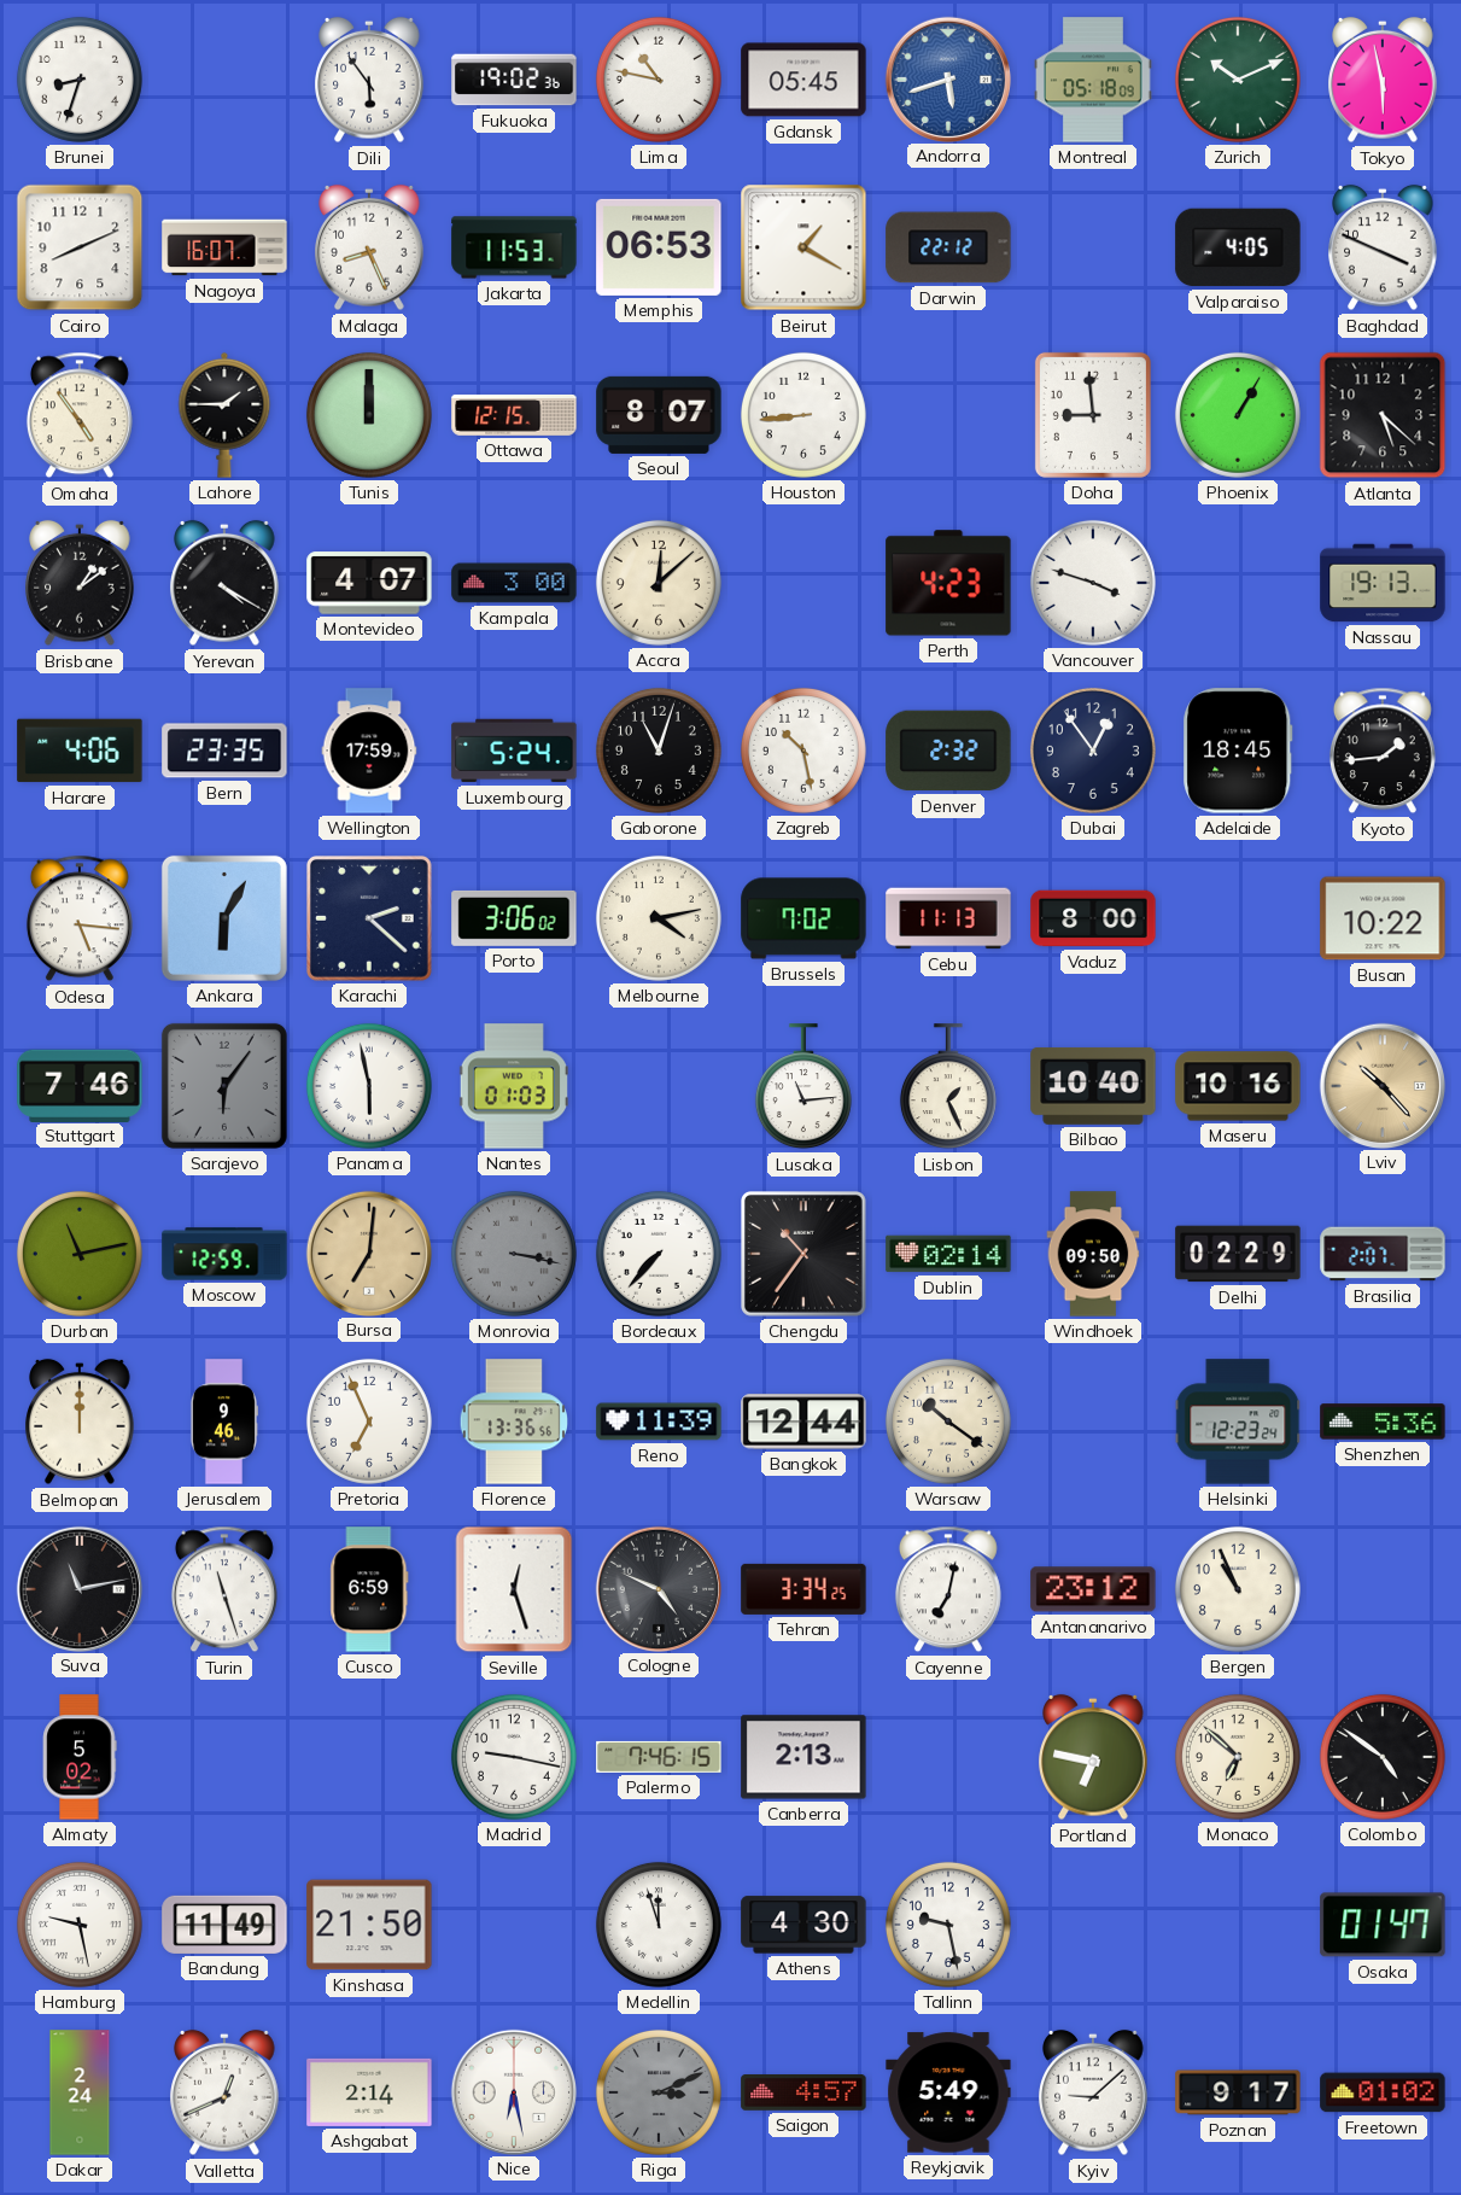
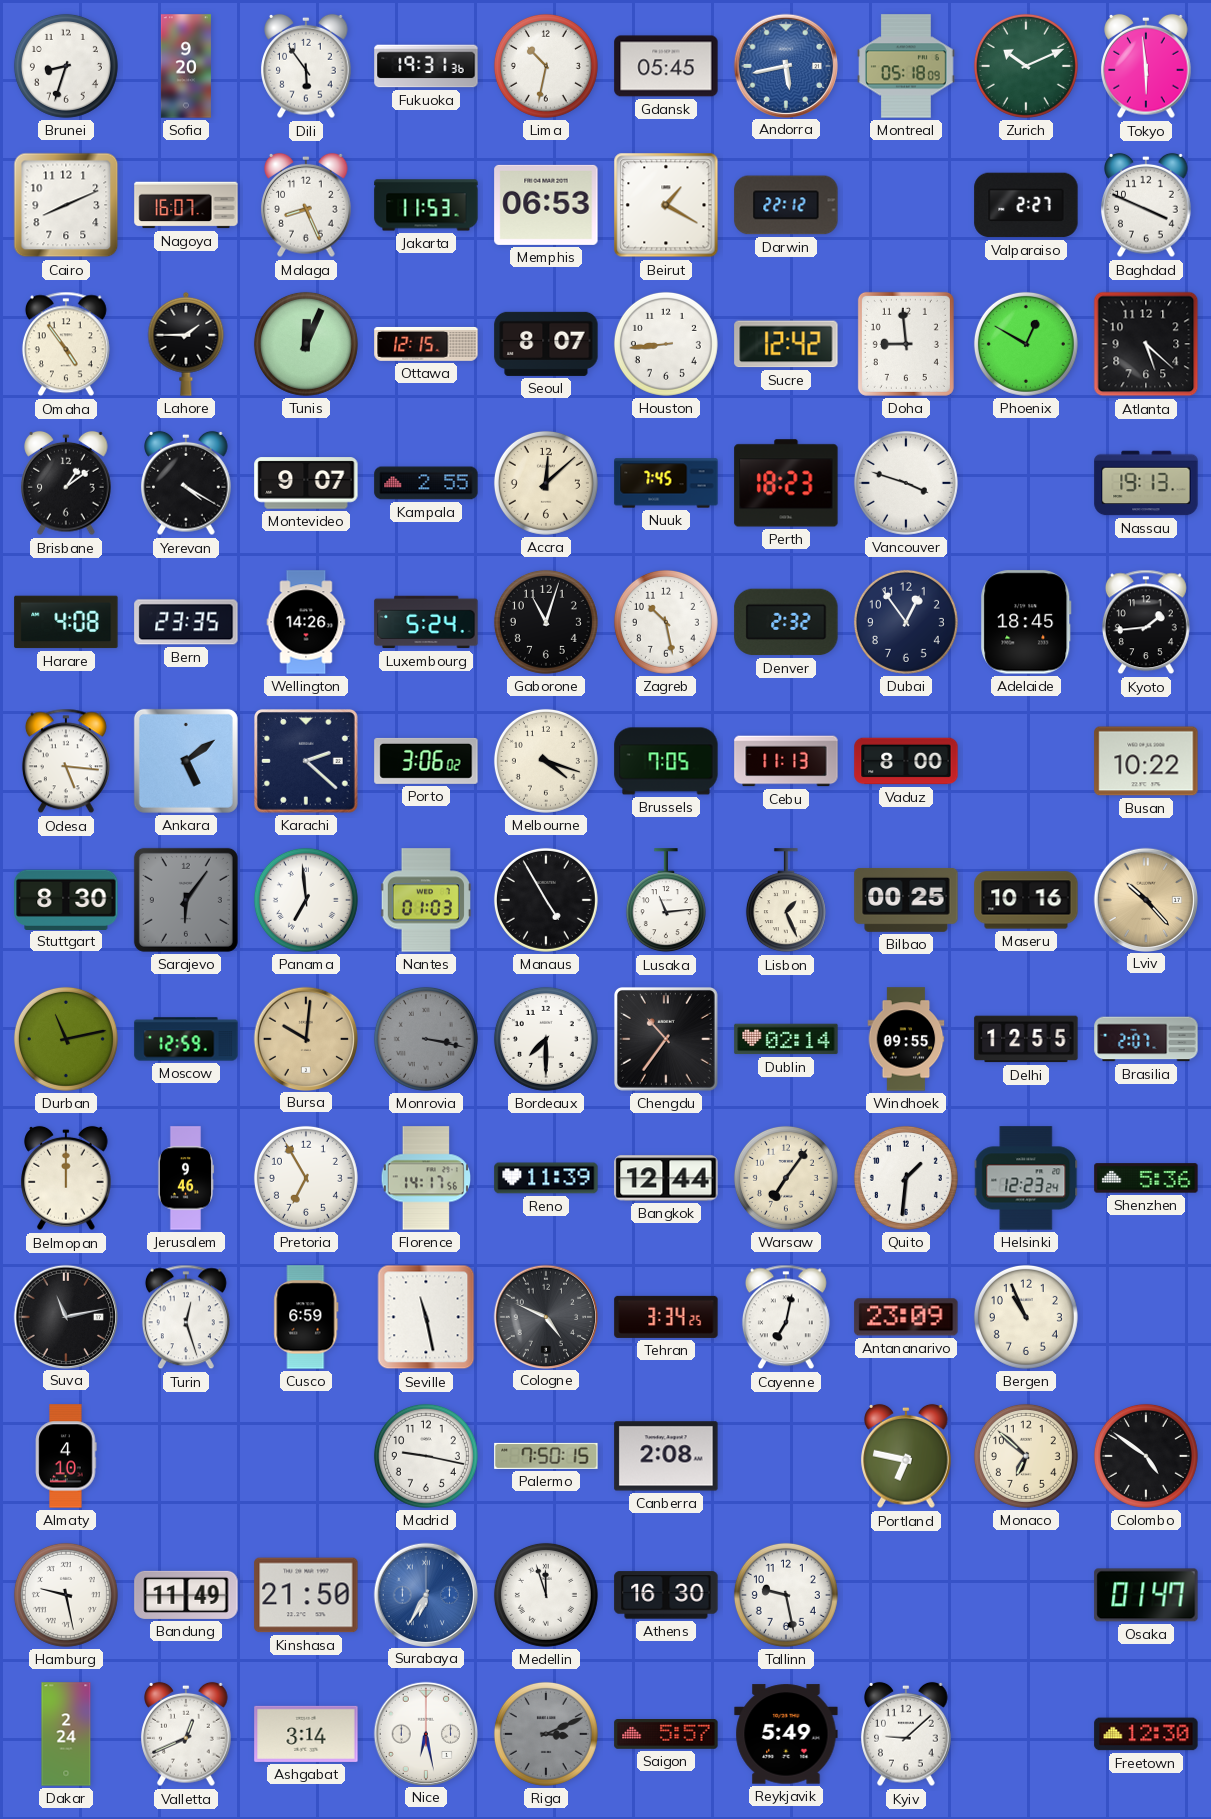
Sofia: none -> 9:20
Fukuoka: 19:02 -> 19:31
Lima: 10:47 -> 10:32
Andorra: 5:42 -> 5:43
Tokyo: 5:58 -> 5:59
Valparaiso: 4:05 -> 2:27
Tunis: 12:00 -> 12:04
Sucre: none -> 12:42
Phoenix: 1:05 -> 12:50
Montevideo: 4:07 -> 9:07
Kampala: 3:00 -> 2:55
Nuuk: none -> 7:45
Perth: 4:23 -> 18:23
Harare: 4:06 -> 4:08
Wellington: 17:59 -> 14:26
Ankara: 6:05 -> 5:09
Melbourne: 4:13 -> 4:18
Brussels: 7:02 -> 7:05
Stuttgart: 7:46 -> 8:30
Panama: 5:58 -> 6:59
Manaus: none -> 4:55
Bilbao: 10:40 -> 00:25
Bursa: 7:01 -> 10:01
Bordeaux: 7:37 -> 7:30
Windhoek: 09:50 -> 09:55
Delhi: 02:29 -> 12:55
Pretoria: 6:56 -> 6:55
Florence: 13:36 -> 14:17
Warsaw: 10:21 -> 7:06
Quito: none -> 1:31
Turin: 11:27 -> 12:27
Seville: 12:27 -> 11:28
Antananarivo: 23:12 -> 23:09
Almaty: 5:02 -> 4:10
Palermo: 7:46 -> 7:50
Canberra: 2:13 -> 2:08
Surabaya: none -> 6:35
Athens: 4:30 -> 16:30
Ashgabat: 2:14 -> 3:14
Saigon: 4:57 -> 5:57
Poznan: 9:17 -> none
Freetown: 01:02 -> 12:30
